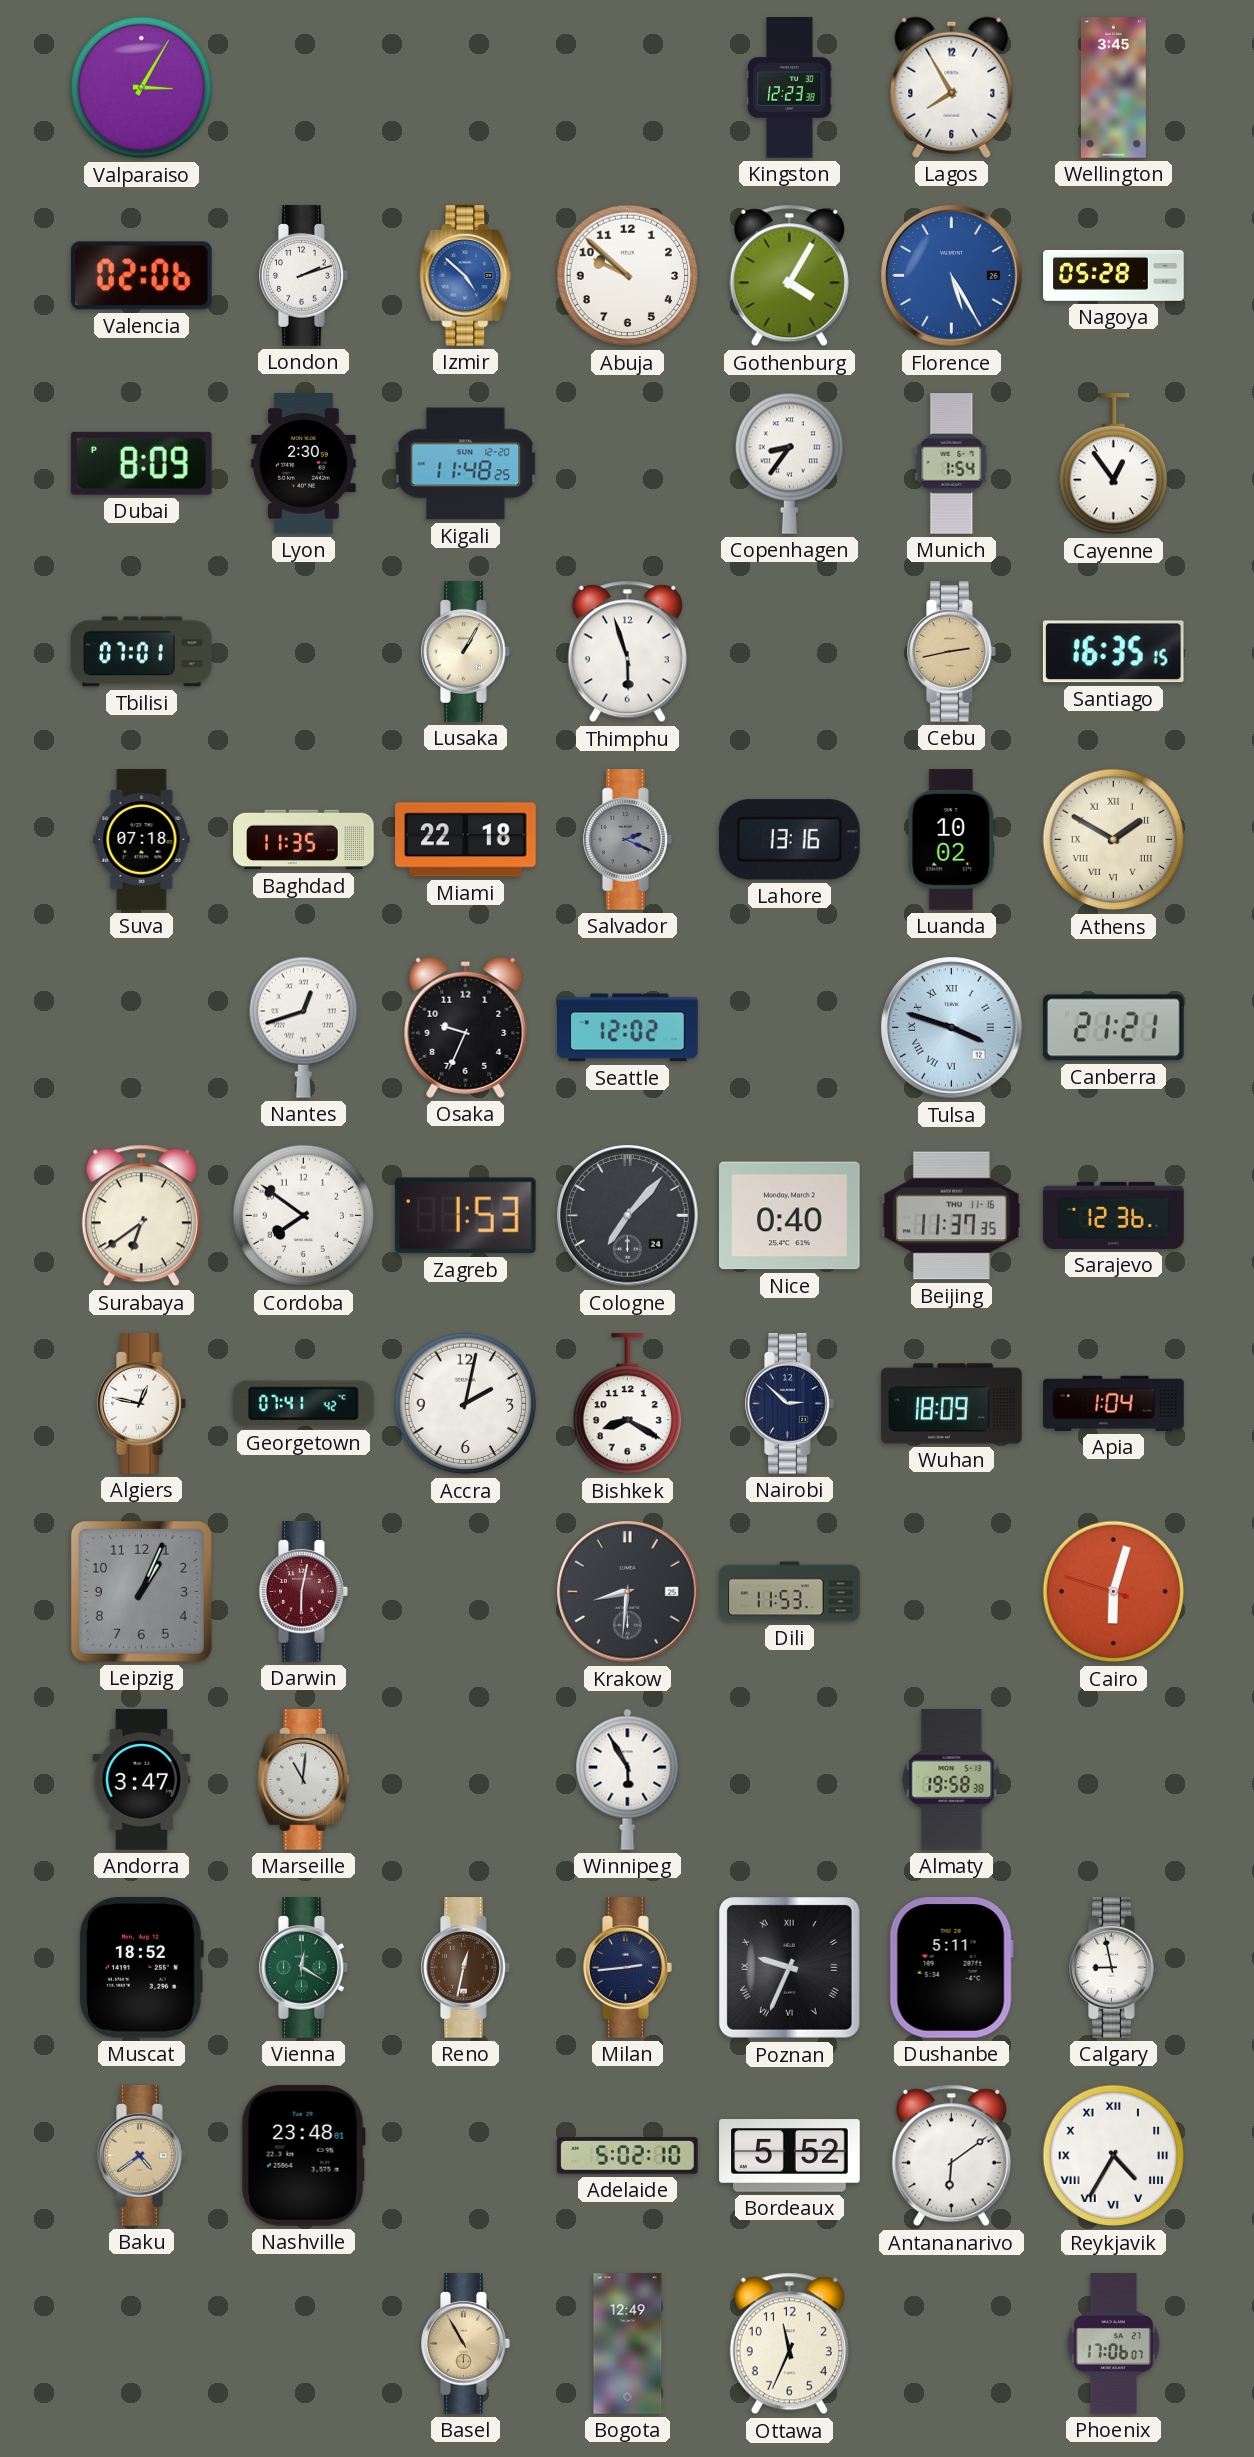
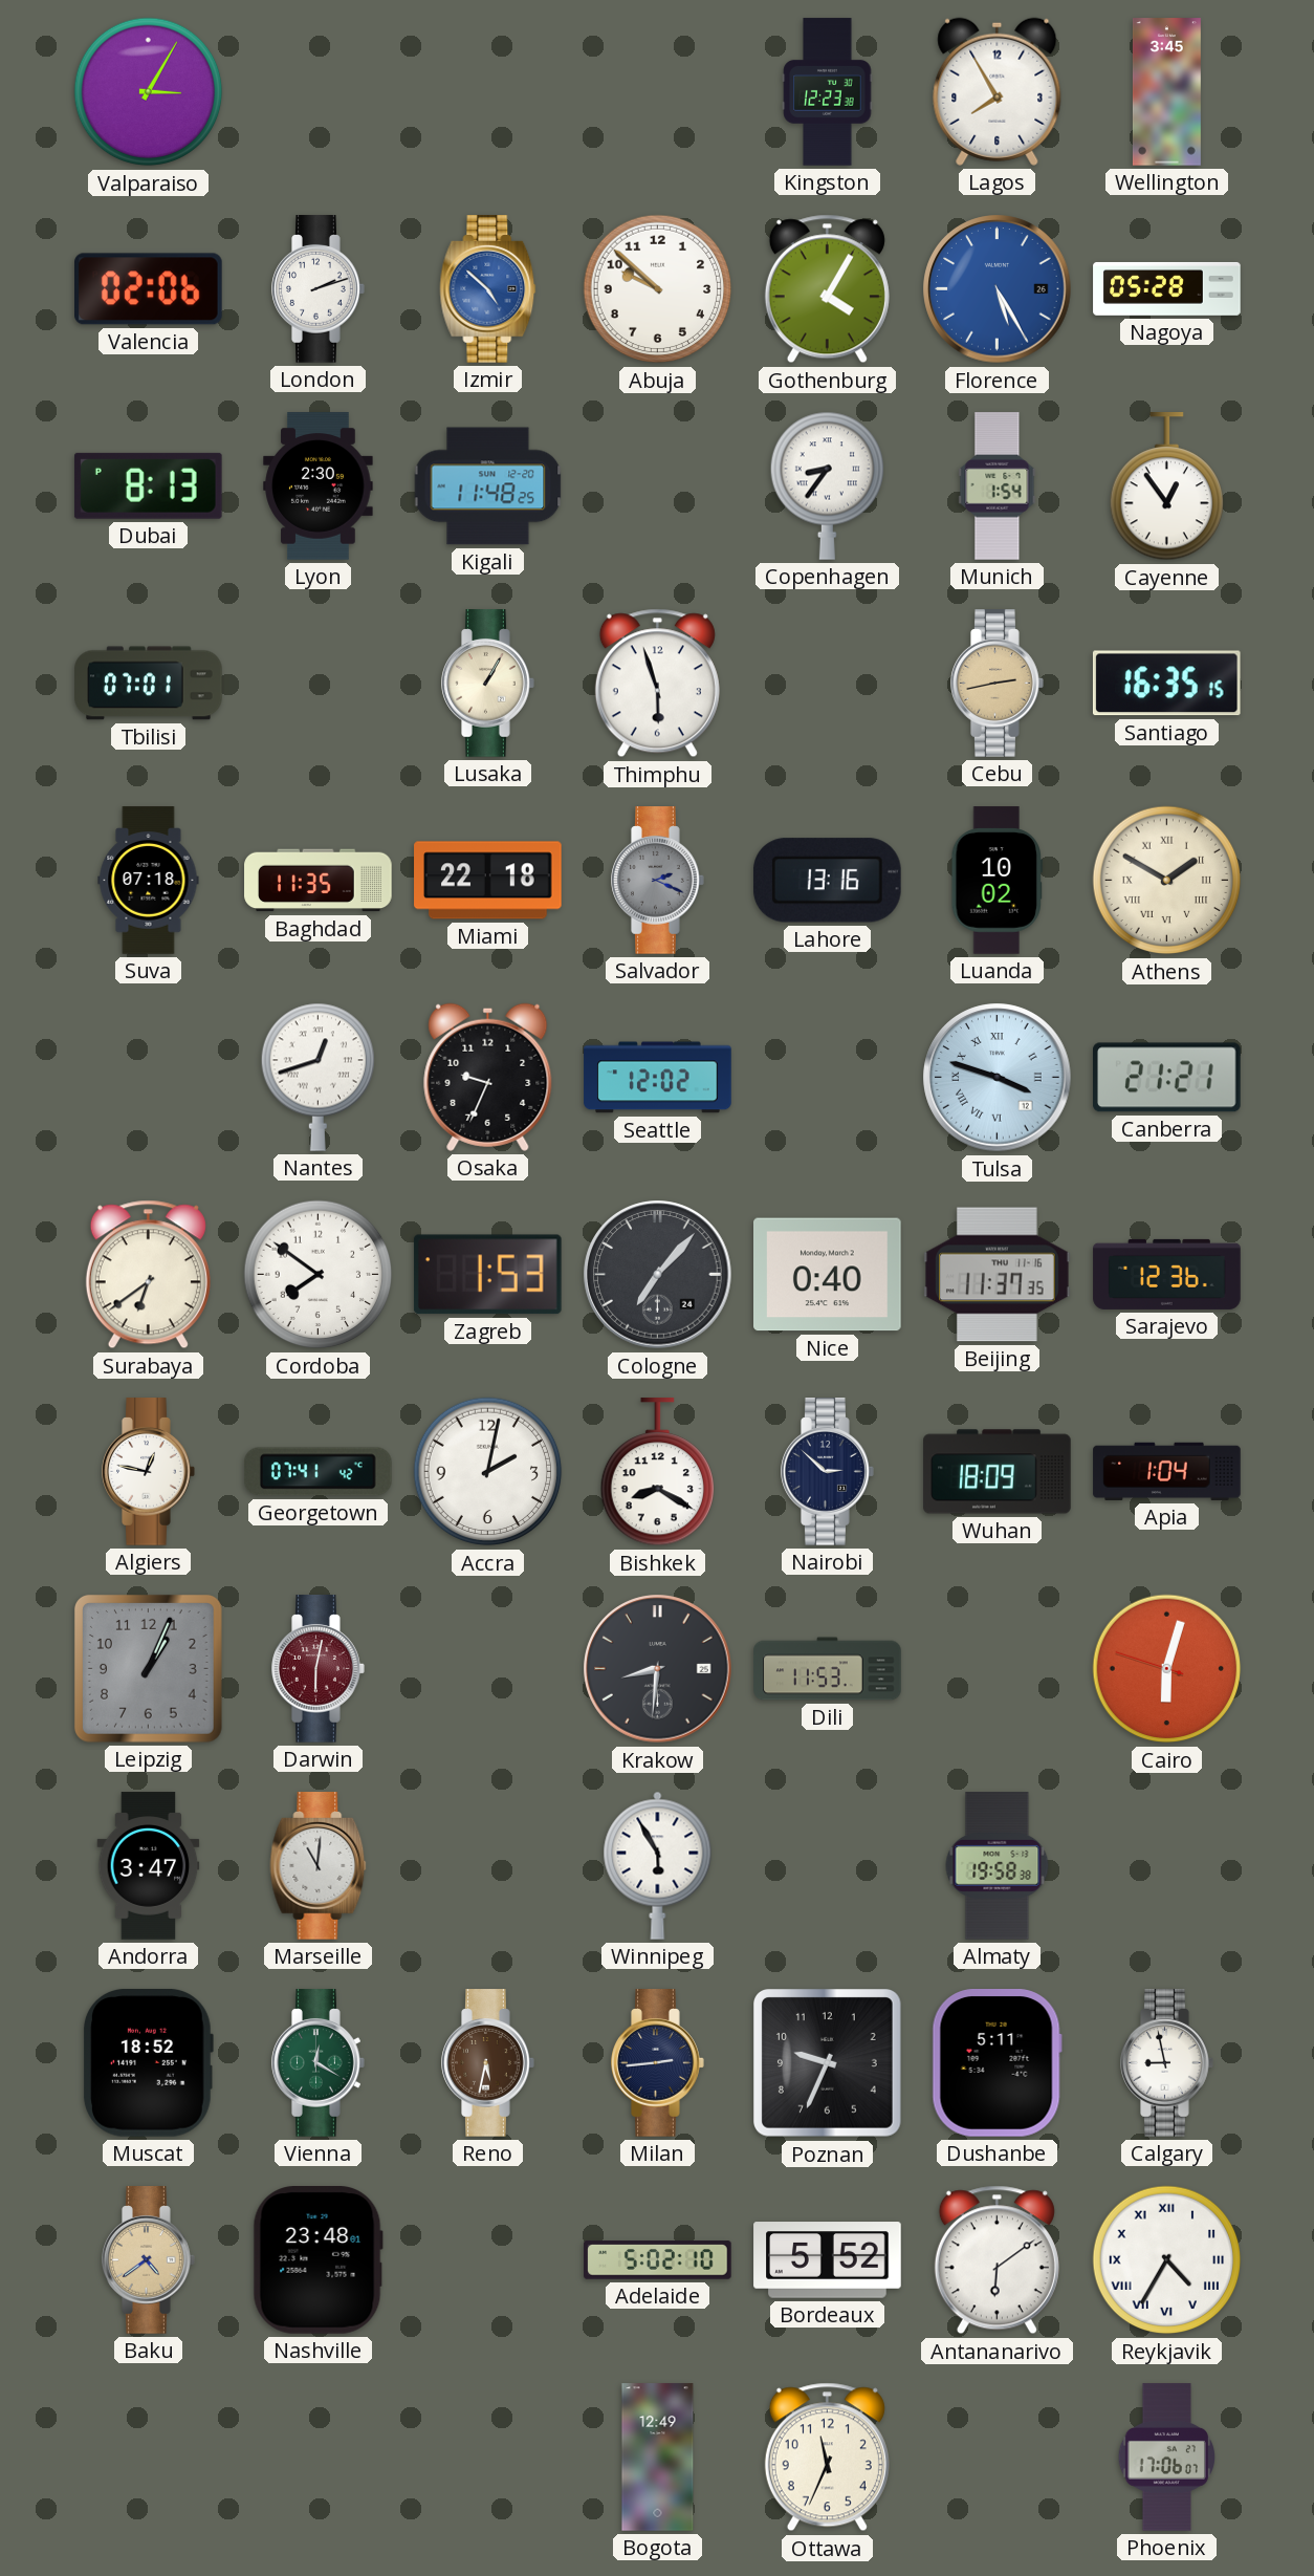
Dubai: 8:09 -> 8:13
Reno: 12:32 -> 5:32
Poznan numerals: Roman -> Arabic
Basel: 10:55 -> none
